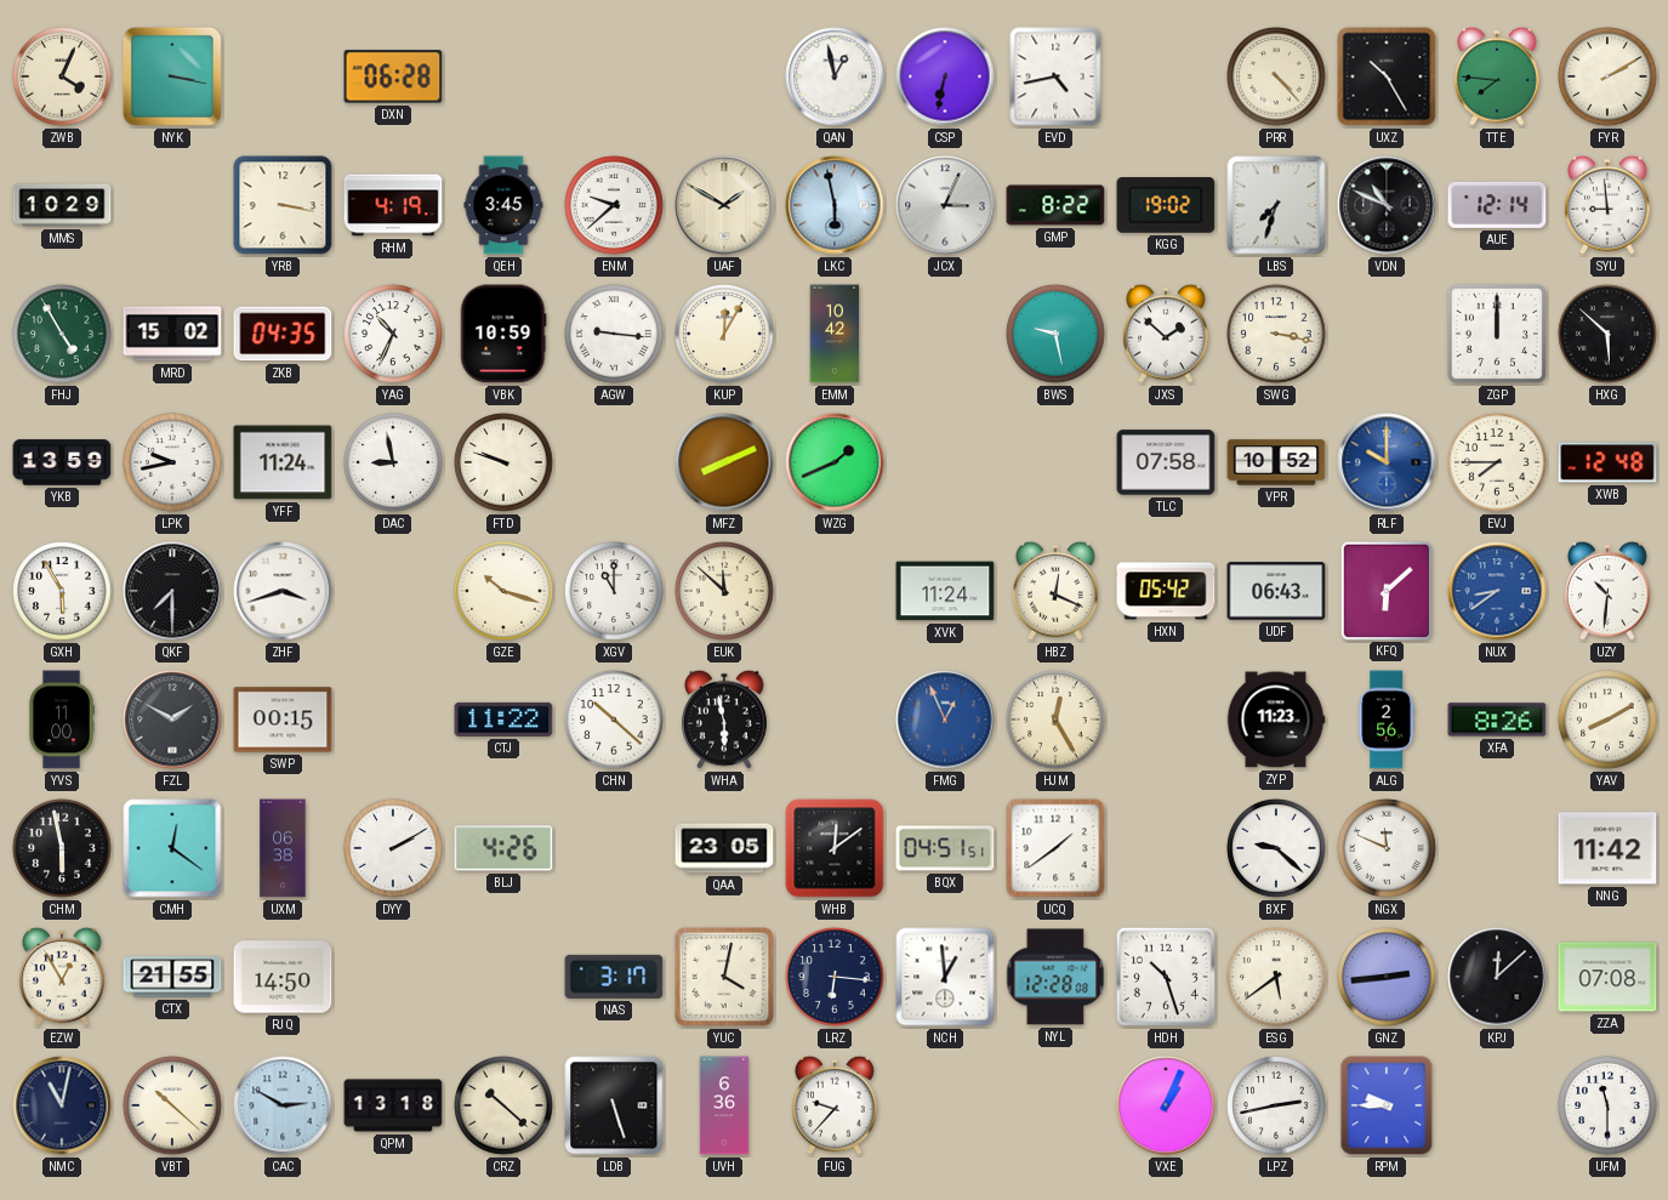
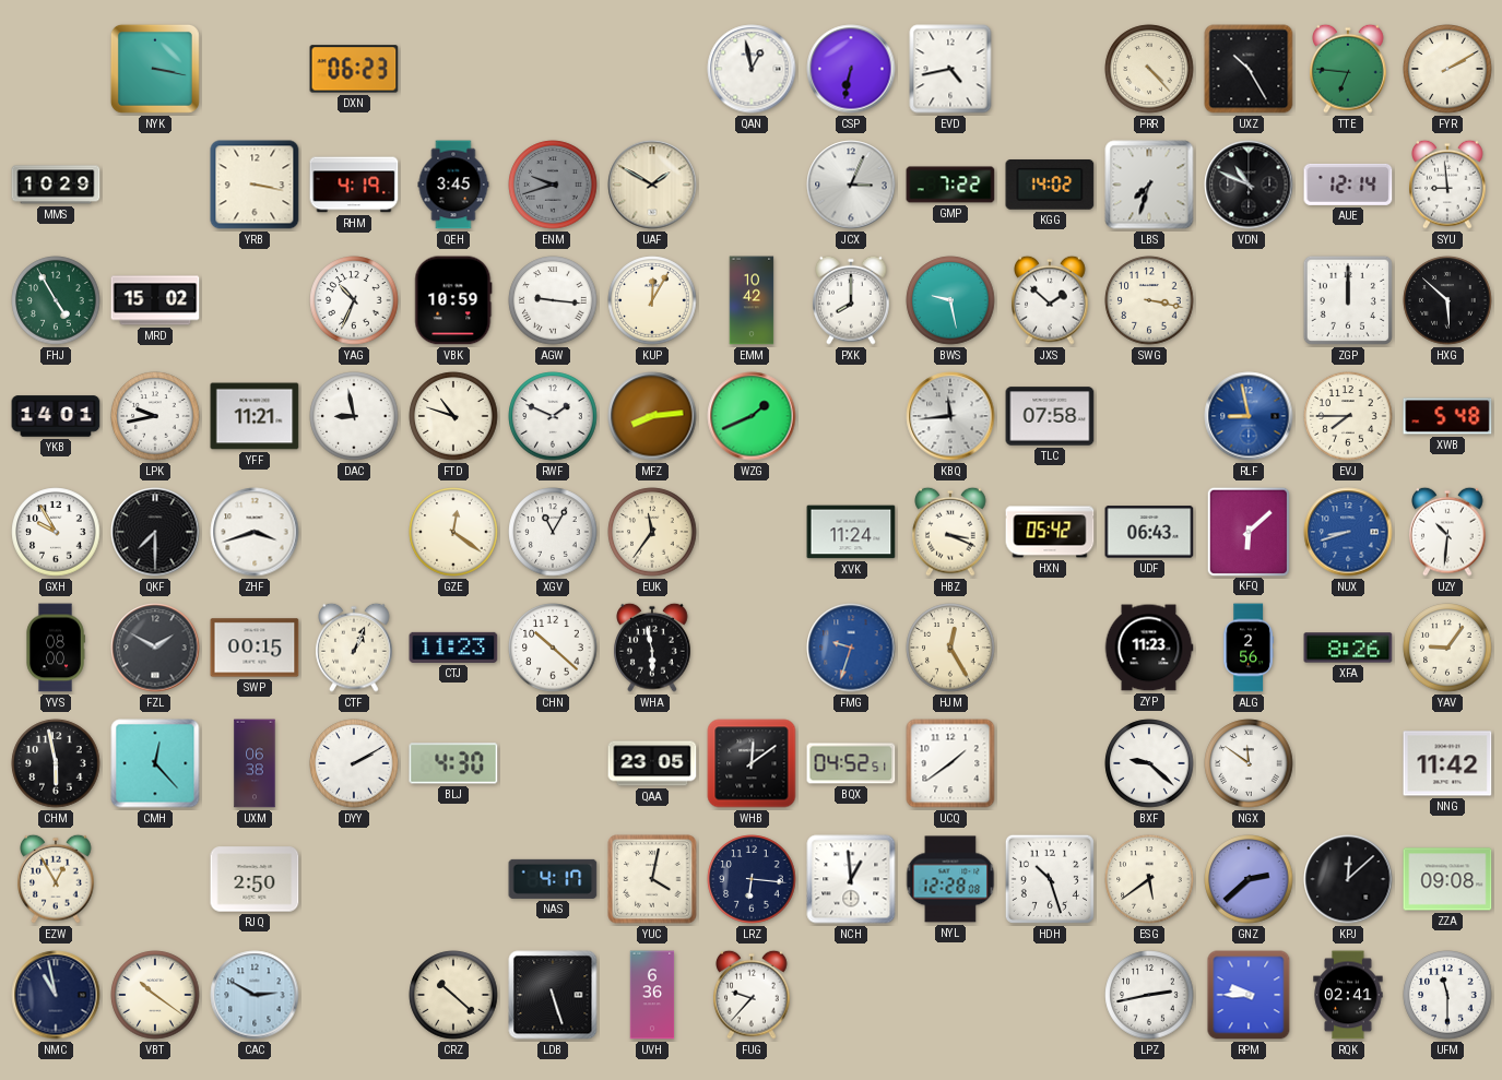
ZWB: 4:04 -> none
DXN: 06:28 -> 06:23
TTE: 7:46 -> 6:46
ENM: 9:38 -> 9:42
ENM dial: white -> grey
LKC: 5:58 -> none
GMP: 8:22 -> 7:22
KGG: 19:02 -> 14:02
ZKB: 04:35 -> none
PXK: none -> 8:00
YKB: 13:59 -> 14:01
YFF: 11:24 -> 11:21
FTD: 9:48 -> 10:48
RWF: none -> 1:49
MFZ: 8:11 -> 8:14
KBQ: none -> 11:44
VPR: 10:52 -> none
RLF: 10:00 -> 8:58
XWB: 12:48 -> 5:48
GXH: 5:55 -> 9:55
GZE: 10:18 -> 12:21
XGV: 11:00 -> 11:05
EUK: 11:52 -> 11:36
HBZ: 12:19 -> 3:19
NUX: 8:39 -> 8:42
YVS: 11:00 -> 08:00
CTF: none -> 1:04
CTJ: 11:22 -> 11:23
FMG: 12:56 -> 9:33
YAV: 8:10 -> 9:06
CMH: 12:21 -> 12:23
BLJ: 4:26 -> 4:30
BQX: 04:51 -> 04:52
NGX: 11:49 -> 11:51
CTX: 21:55 -> none
RJQ: 14:50 -> 2:50
NAS: 3:17 -> 4:17
GNZ: 2:44 -> 2:38
ZZA: 07:08 -> 09:08
NMC: 11:02 -> 10:58
VBT: 10:22 -> 10:21
QPM: 13:18 -> none
VXE: 1:04 -> none
RQK: none -> 02:41
